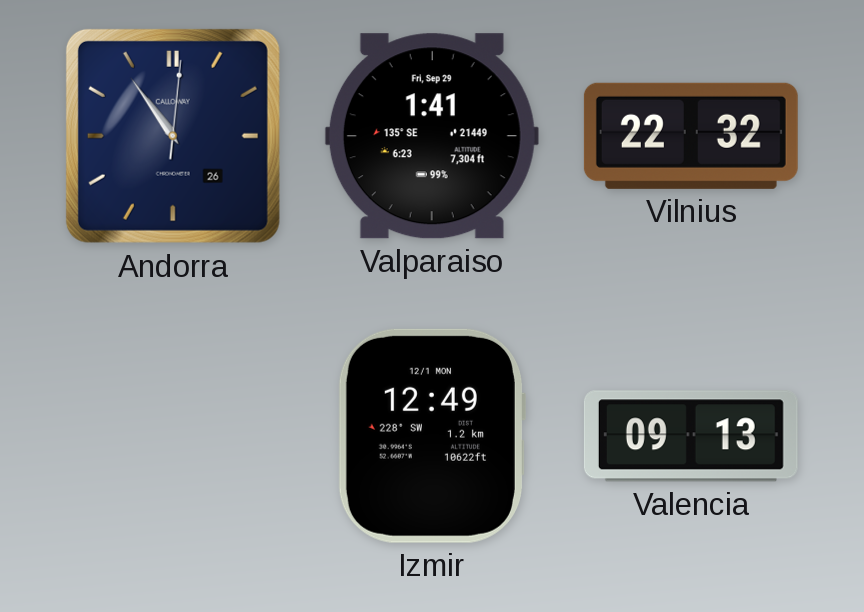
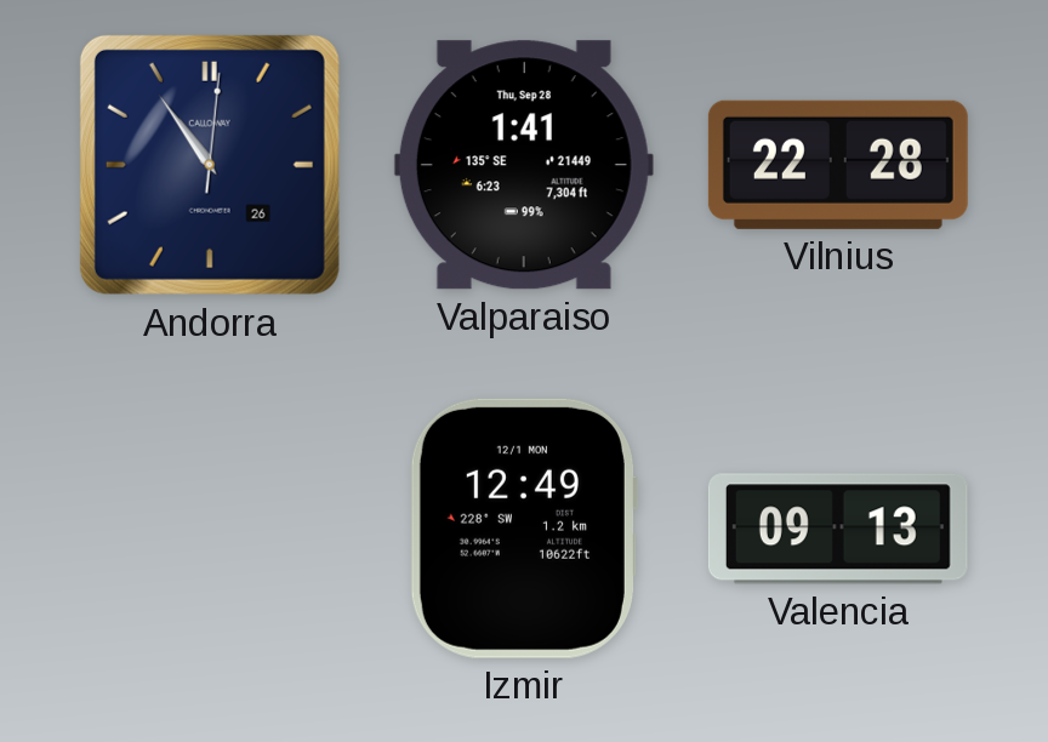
Valparaiso date: Fri, Sep 29 -> Thu, Sep 28
Vilnius: 22:32 -> 22:28
